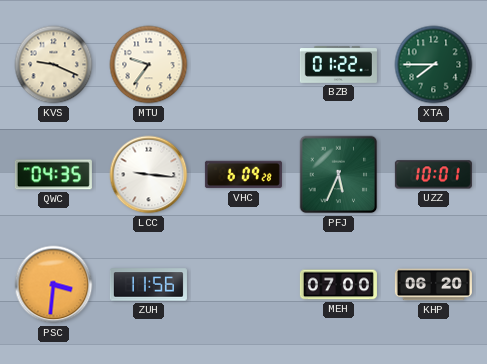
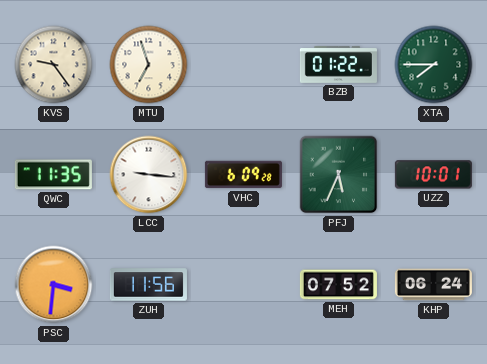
KVS: 9:19 -> 9:24
MTU: 9:36 -> 6:57
QWC: 04:35 -> 11:35
MEH: 07:00 -> 07:52
KHP: 06:20 -> 06:24
